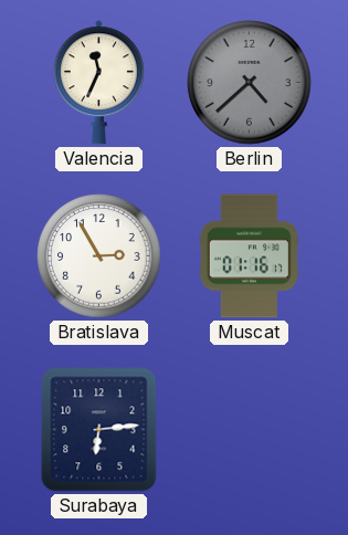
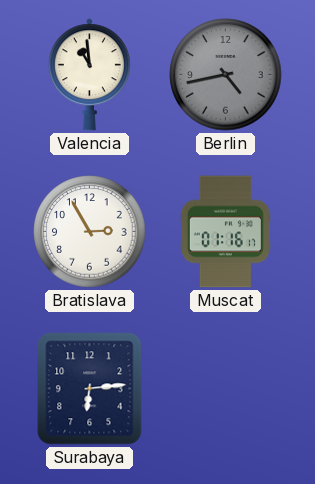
Valencia: 11:34 -> 10:59
Berlin: 4:38 -> 4:43
